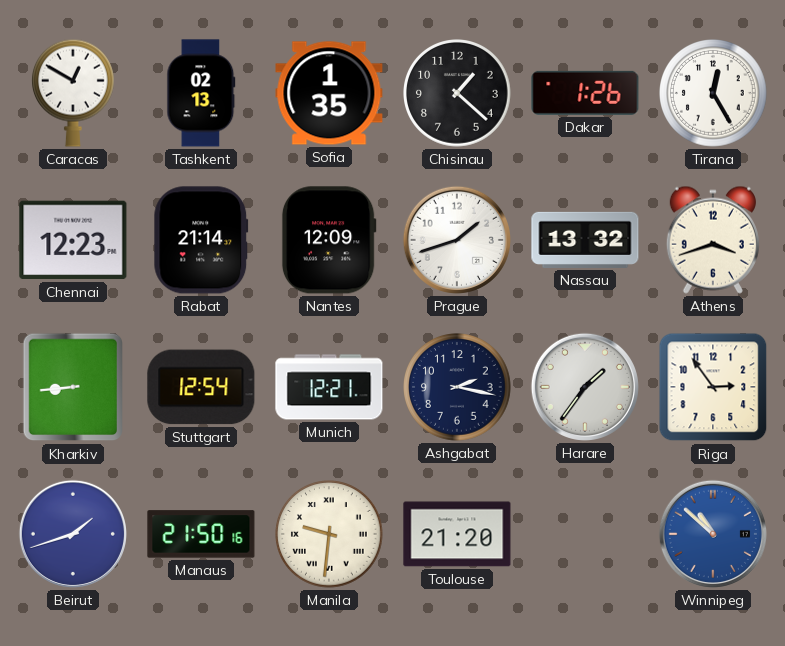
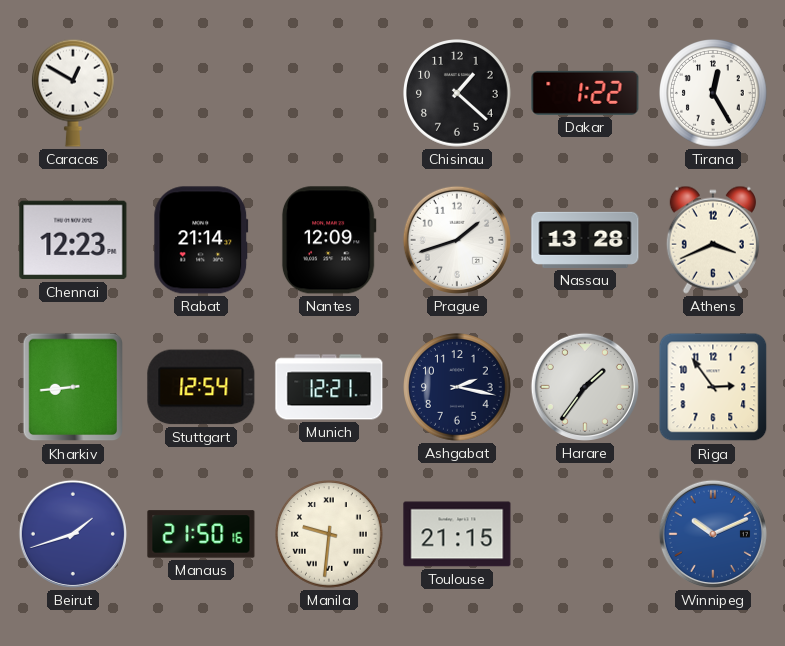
Tashkent: 02:13 -> none
Sofia: 1:35 -> none
Dakar: 1:26 -> 1:22
Nassau: 13:32 -> 13:28
Athens: 3:42 -> 3:41
Toulouse: 21:20 -> 21:15
Winnipeg: 10:52 -> 10:11
